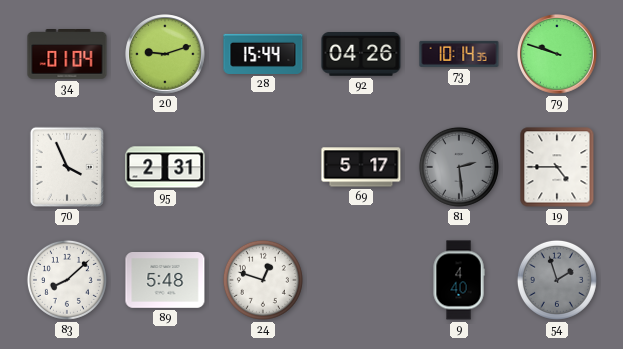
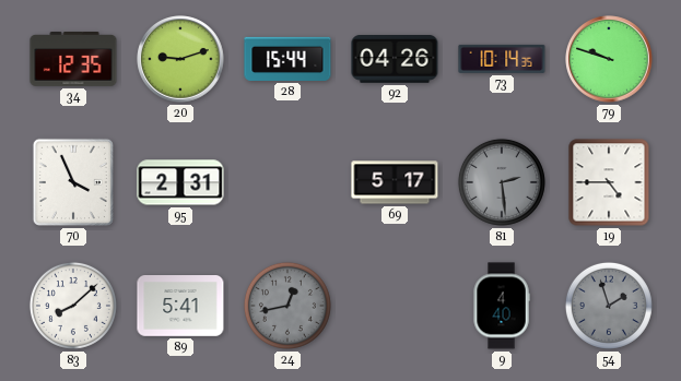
34: 01:04 -> 12:35
89: 5:48 -> 5:41
24: 12:48 -> 12:43
24 dial: white -> grey
